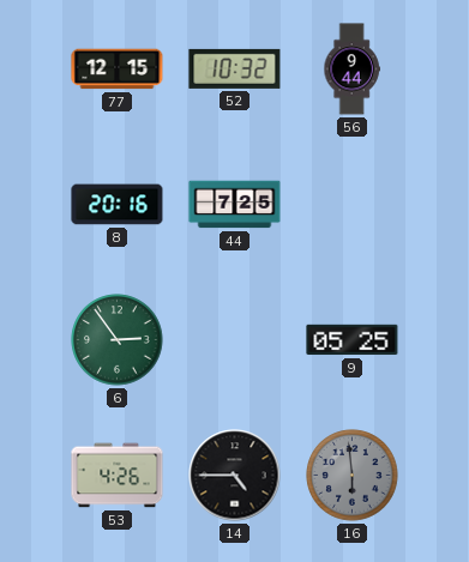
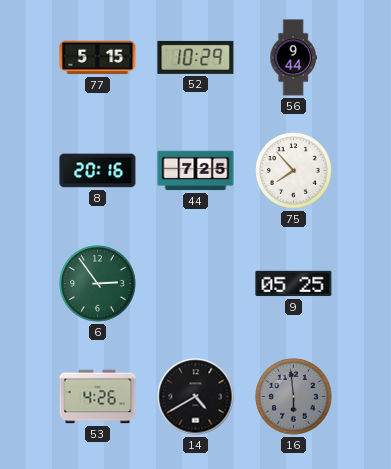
77: 12:15 -> 5:15
52: 10:32 -> 10:29
75: none -> 7:53
14: 4:45 -> 4:40
